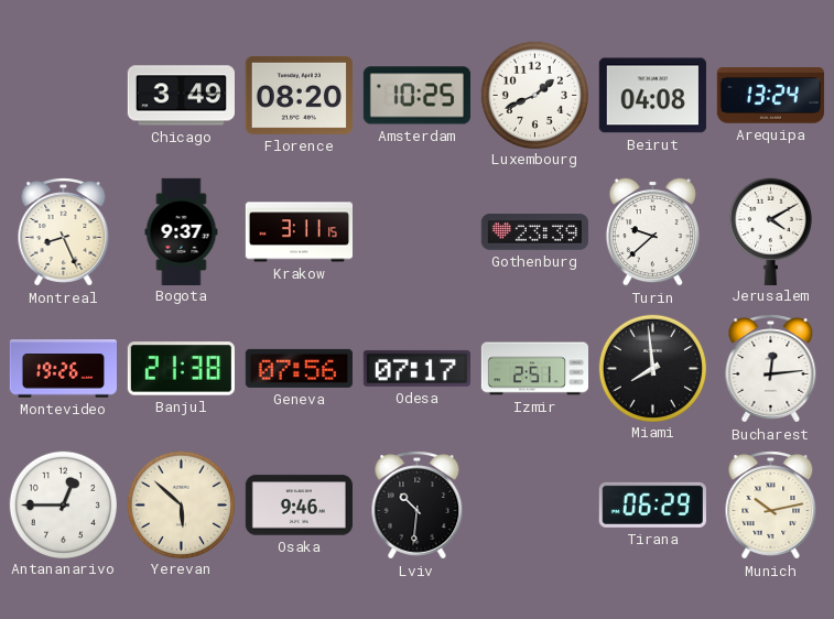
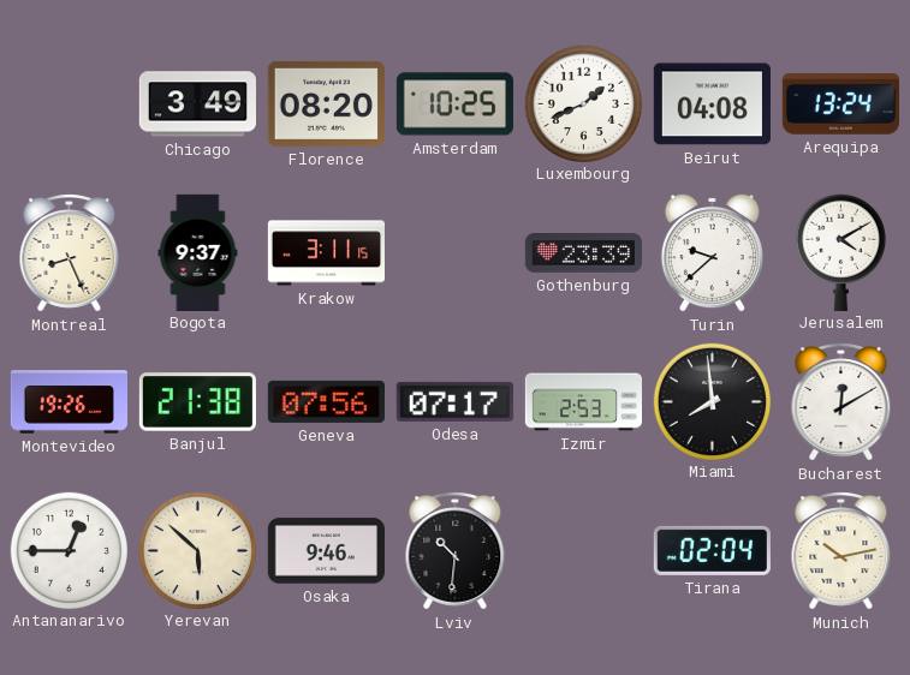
Izmir: 2:51 -> 2:53
Bucharest: 12:14 -> 12:10
Tirana: 06:29 -> 02:04
